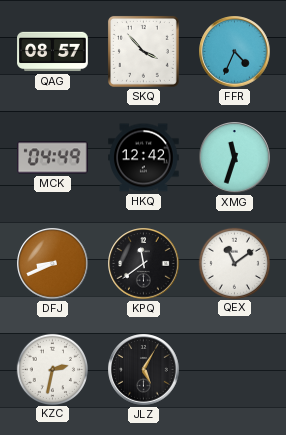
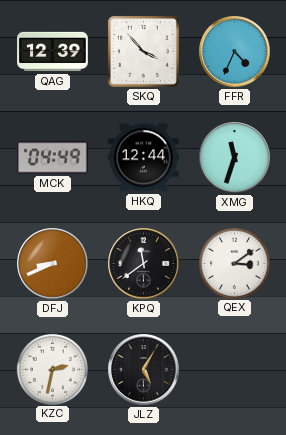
QAG: 08:57 -> 12:39
HKQ: 12:42 -> 12:44
QEX: 11:09 -> 3:09
